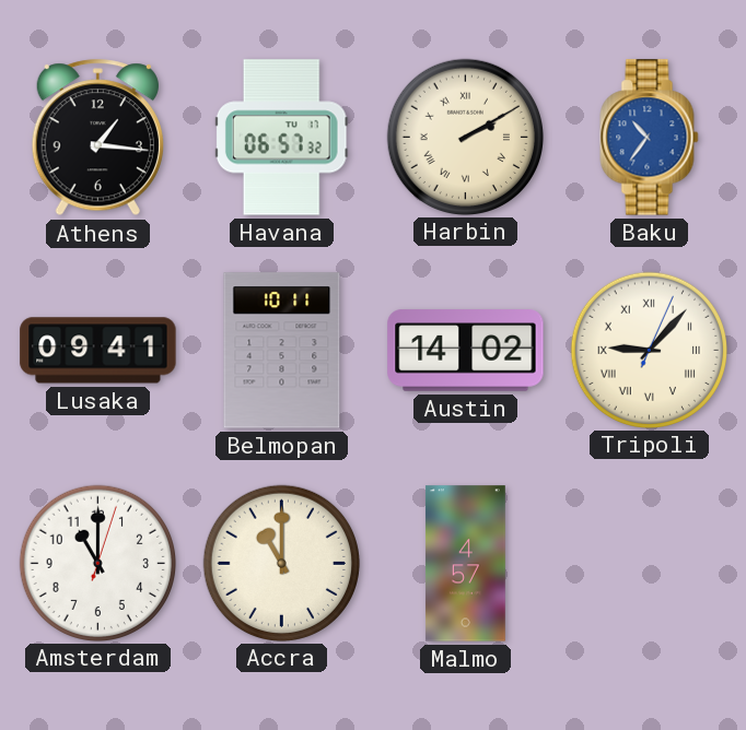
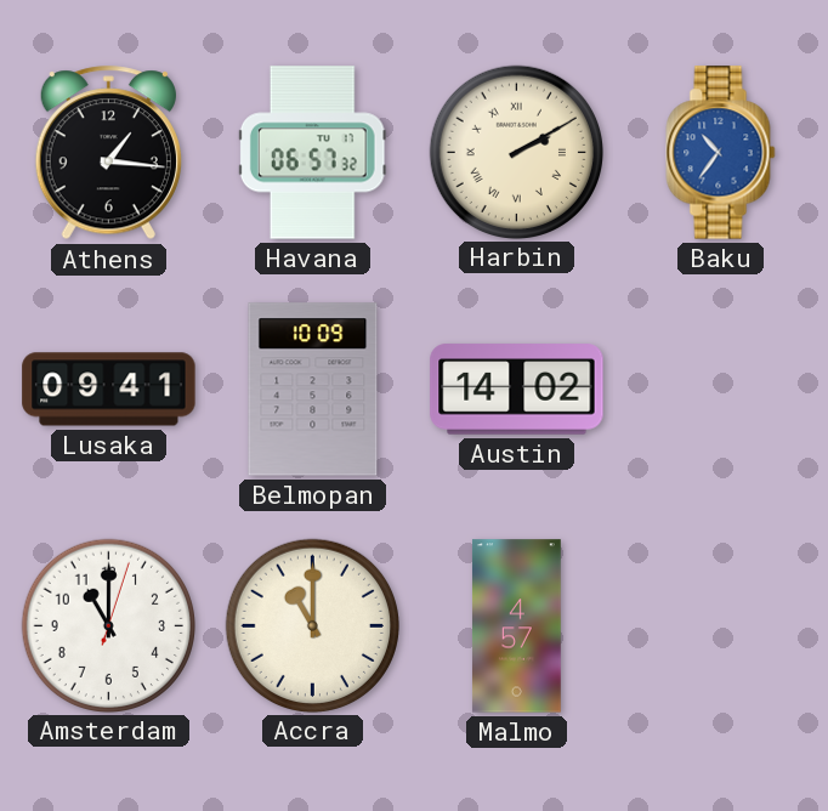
Belmopan: 10:11 -> 10:09
Tripoli: 9:07 -> none
